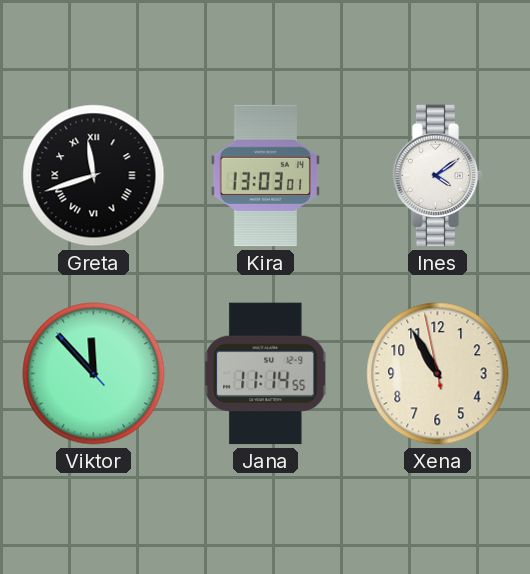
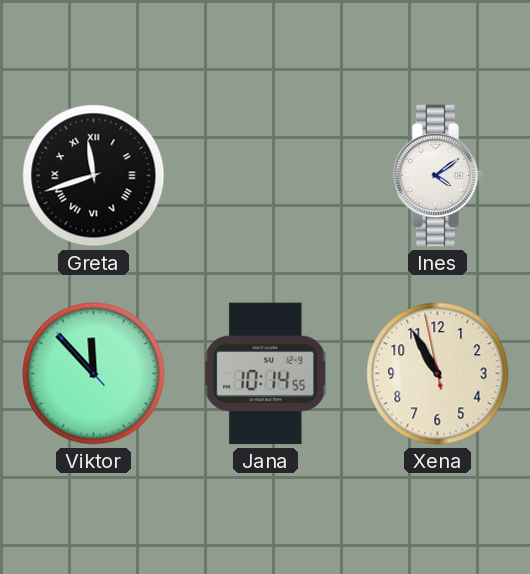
Kira: 13:03 -> none
Jana: 11:14 -> 10:14
